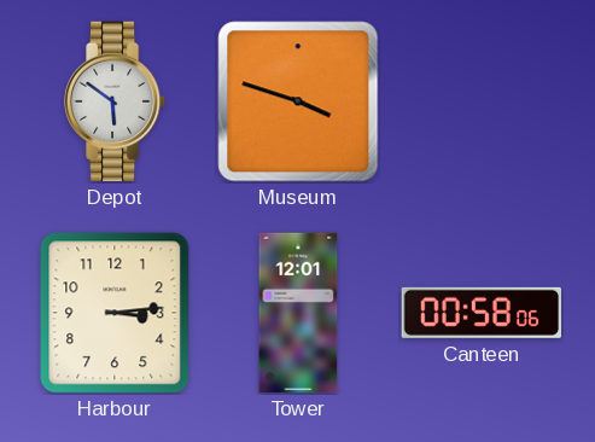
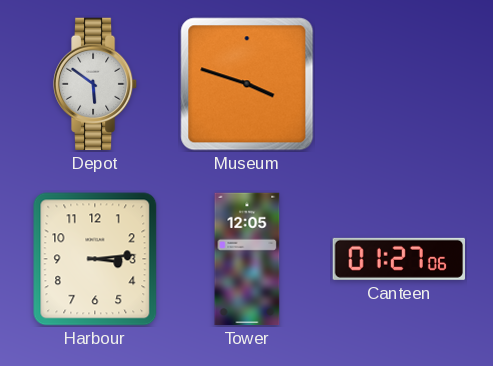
Tower: 12:01 -> 12:05
Canteen: 00:58 -> 01:27
